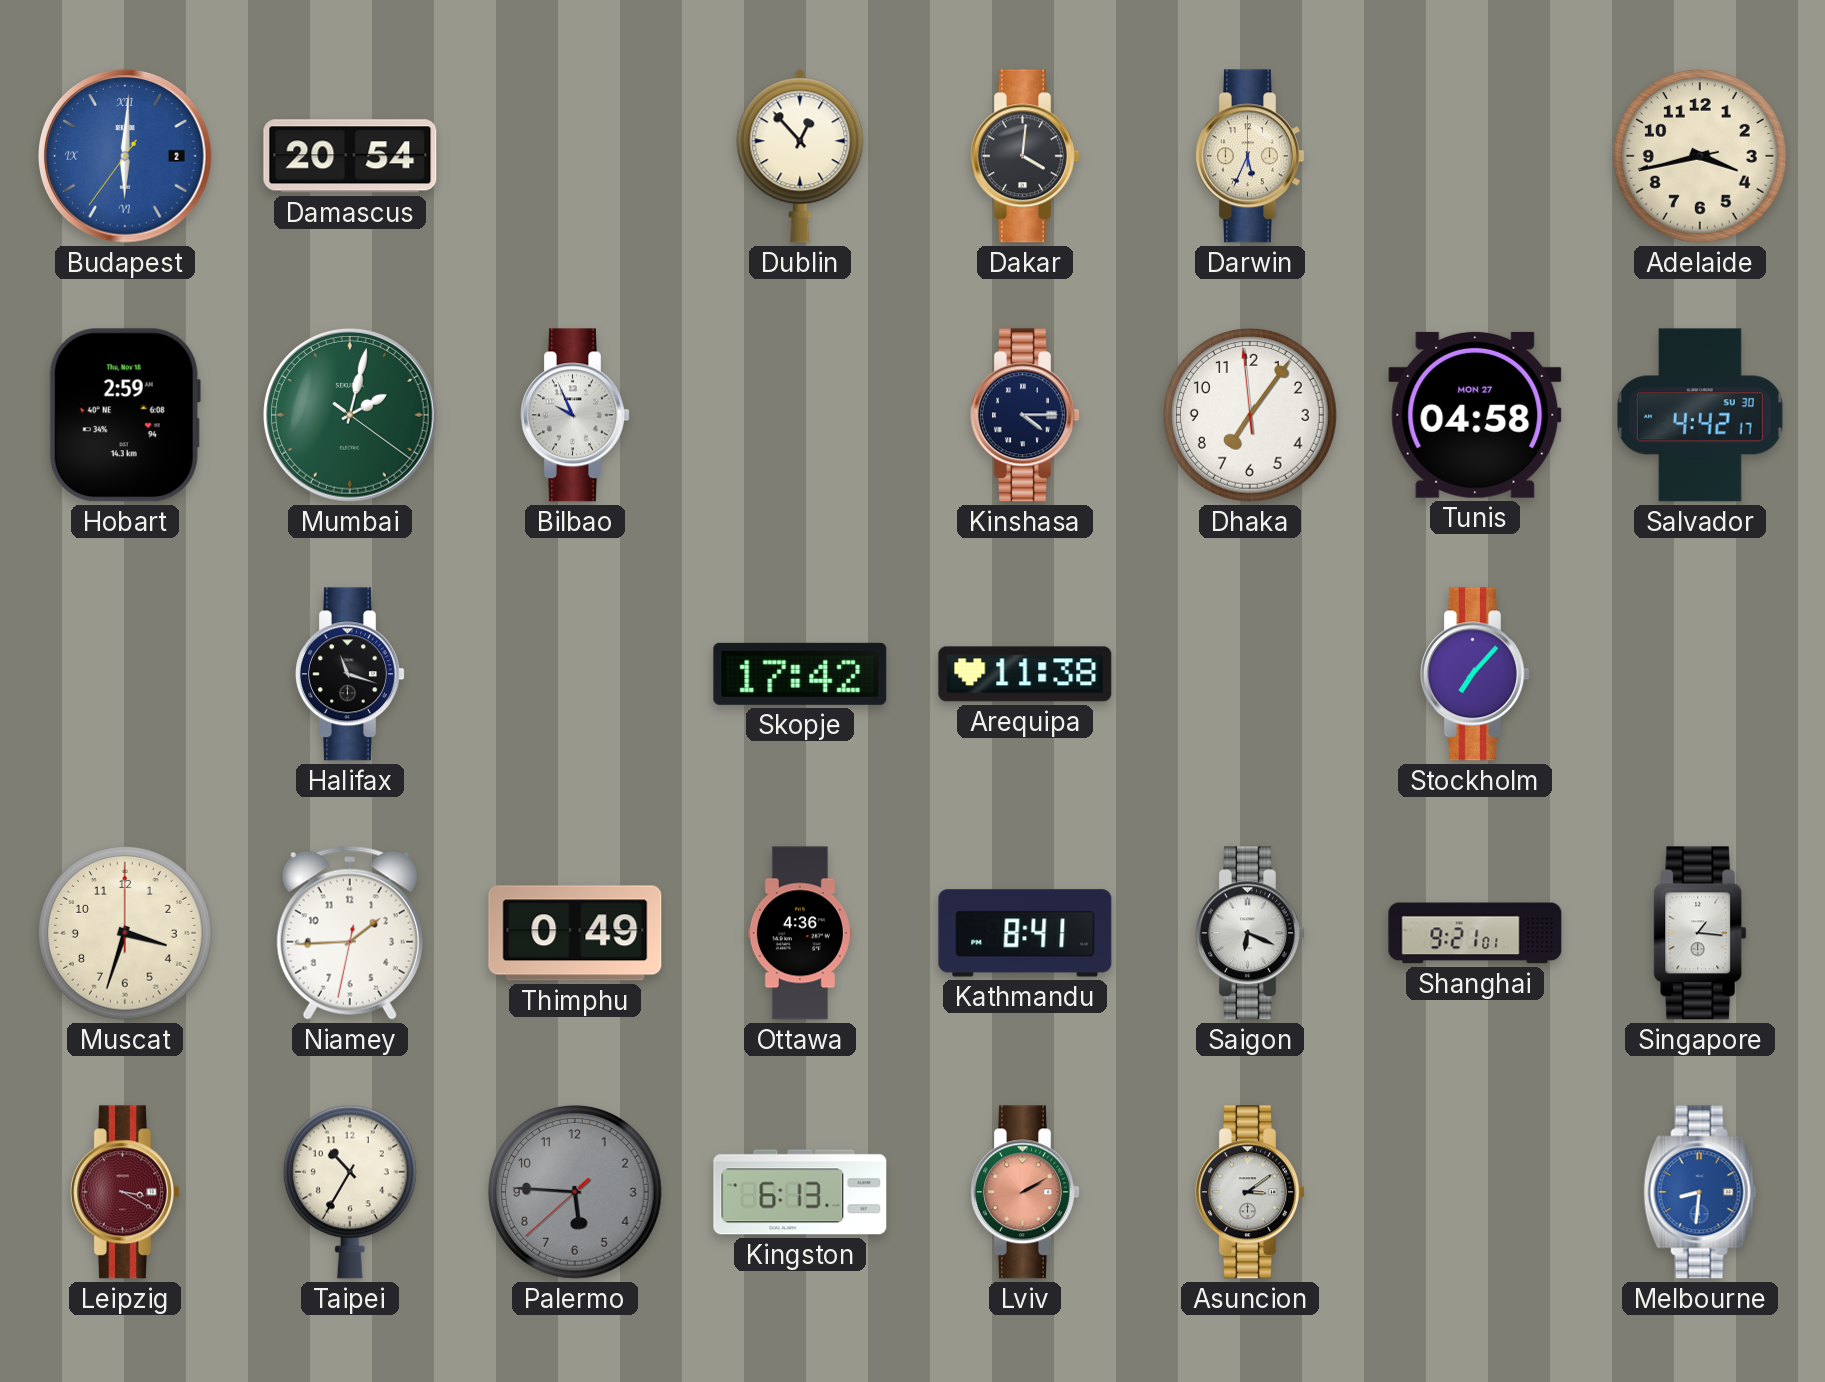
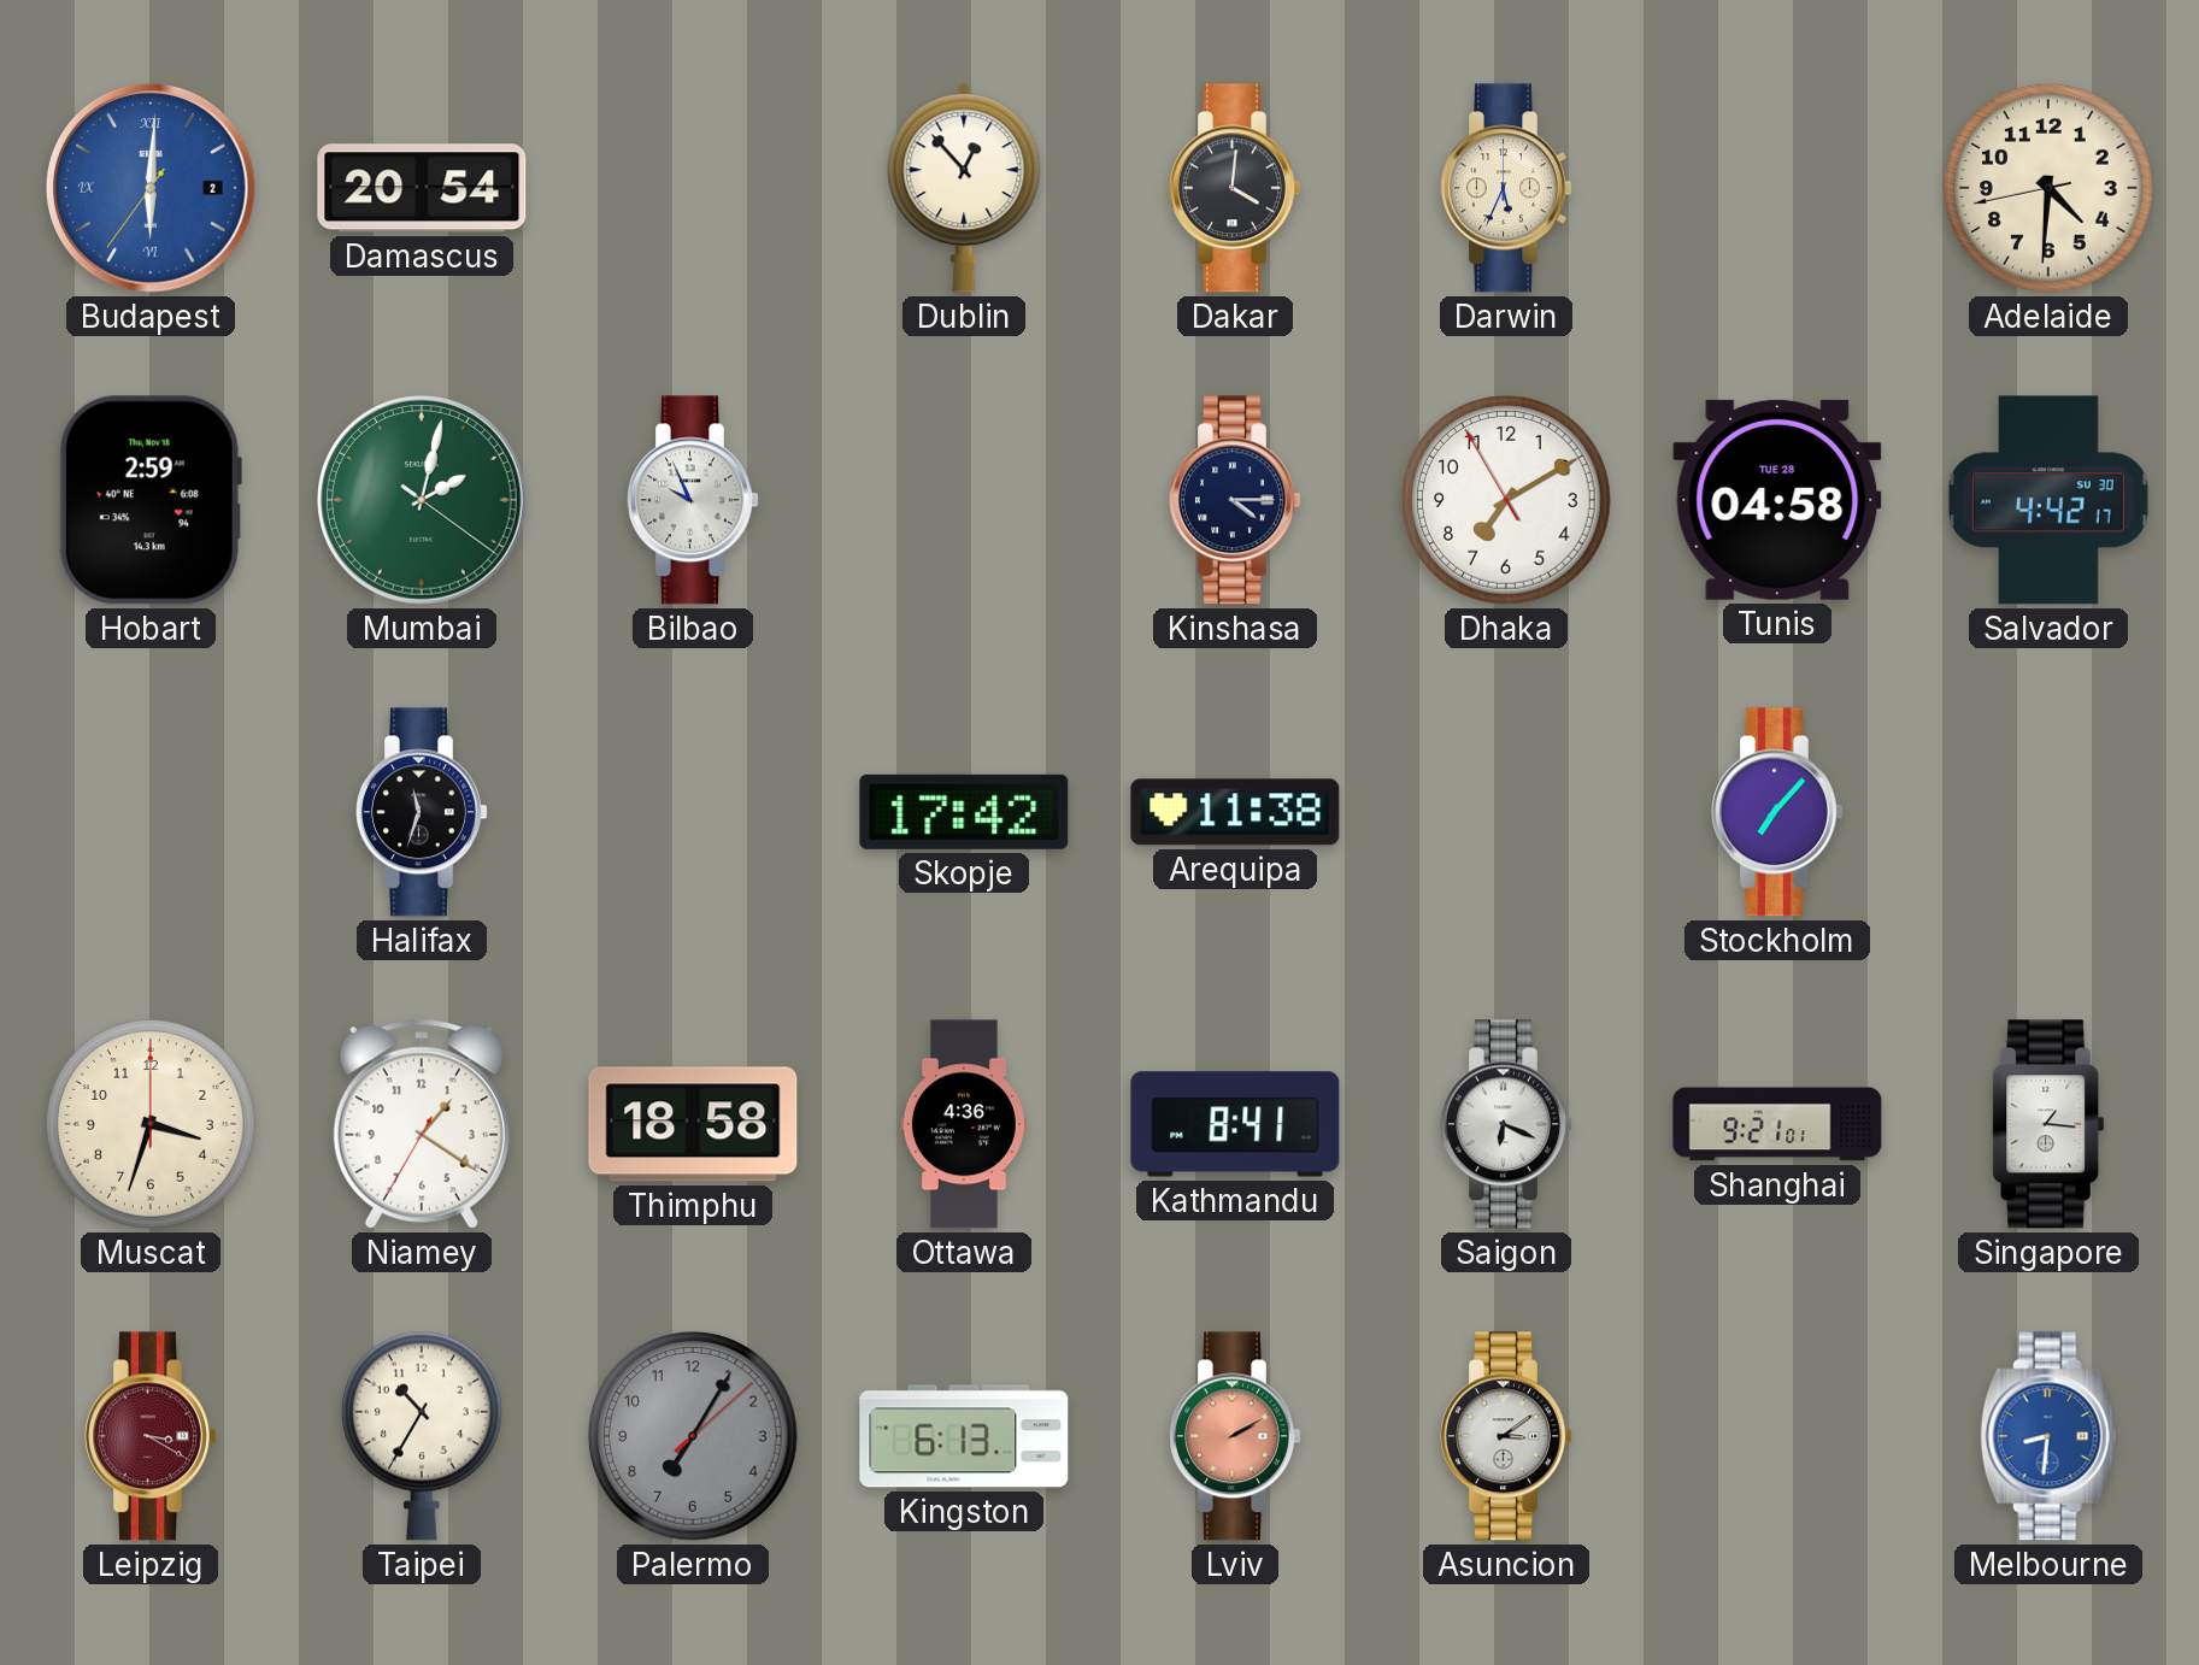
Adelaide: 3:42 -> 4:30
Dhaka: 7:05 -> 7:09
Tunis date: MON 27 -> TUE 28
Halifax: 11:18 -> 11:33
Niamey: 1:44 -> 1:20
Thimphu: 0:49 -> 18:58
Palermo: 5:45 -> 7:05
